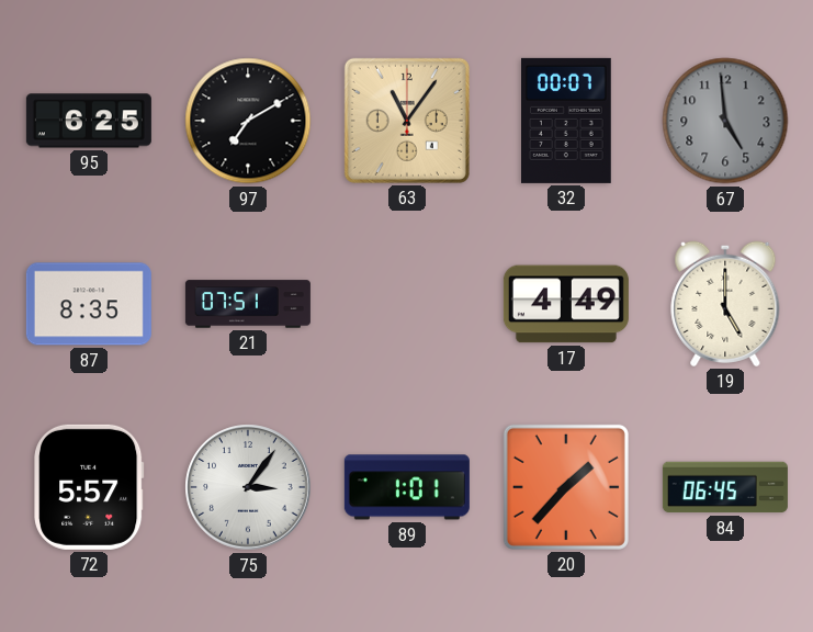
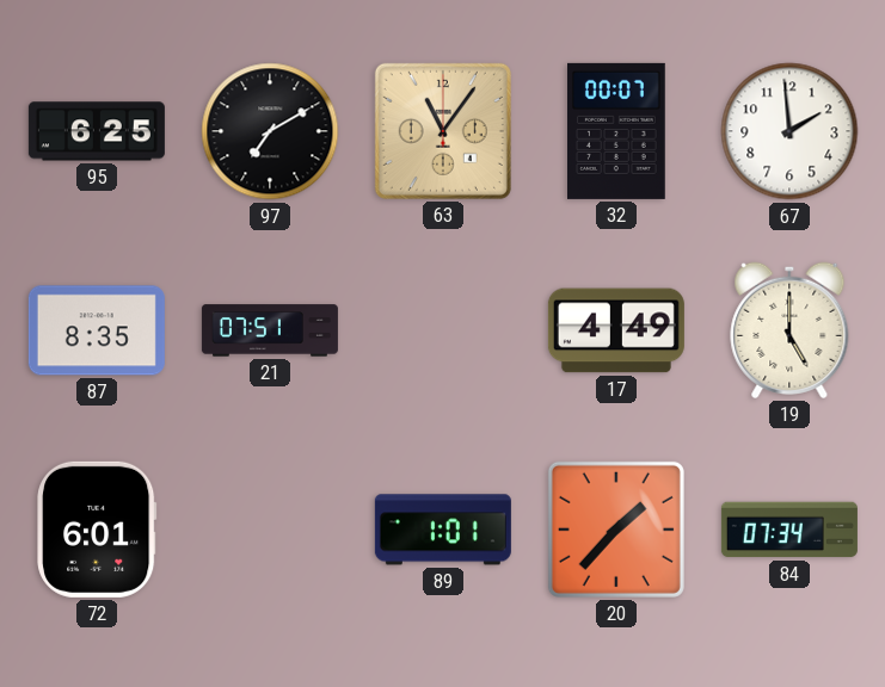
67: 4:59 -> 1:59
67 dial: grey -> white
72: 5:57 -> 6:01
75: 3:06 -> none
84: 06:45 -> 07:34
